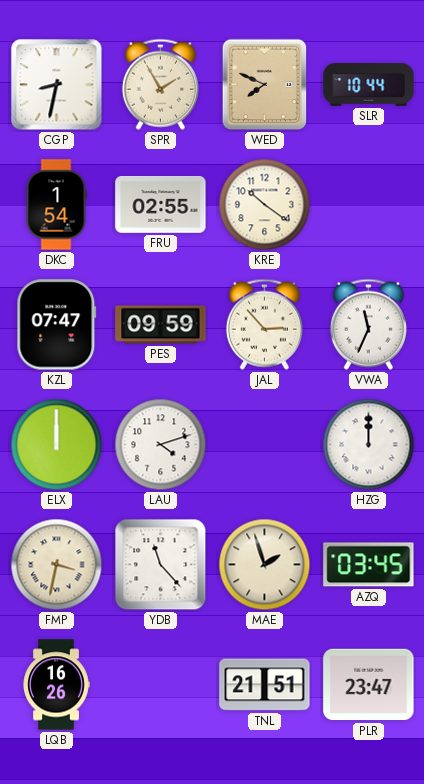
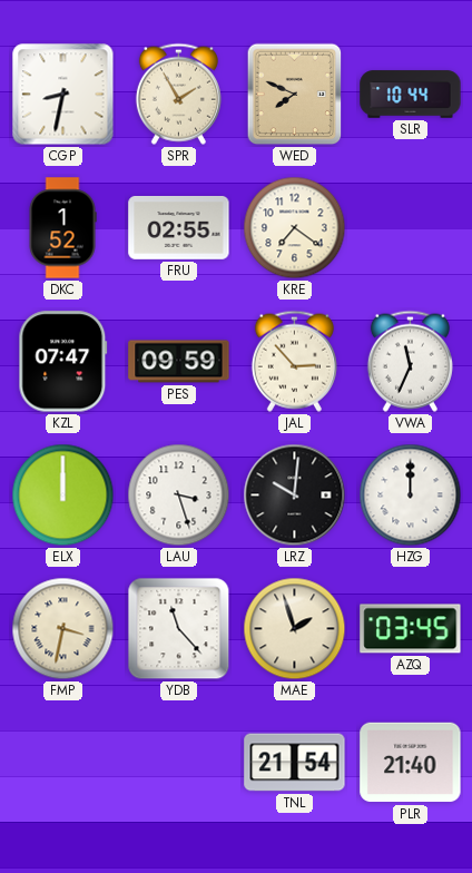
DKC: 1:54 -> 1:52
KRE: 10:21 -> 7:21
LAU: 4:12 -> 3:27
LRZ: none -> 10:01
LQB: 16:26 -> none
TNL: 21:51 -> 21:54
PLR: 23:47 -> 21:40
